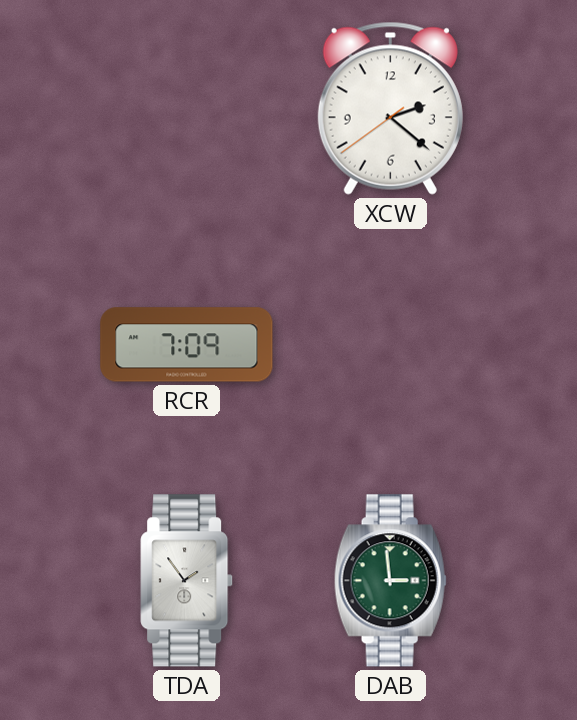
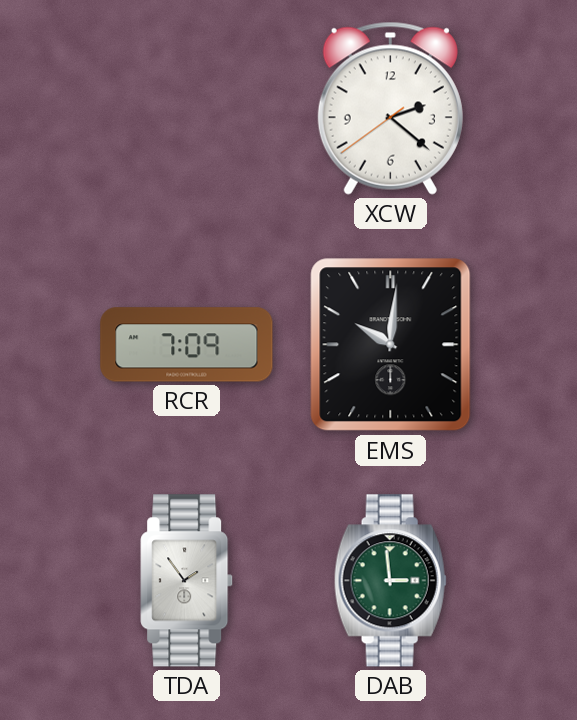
EMS: none -> 10:01
